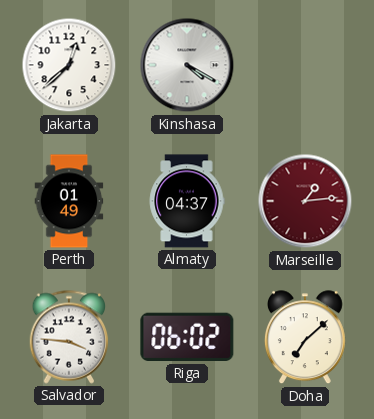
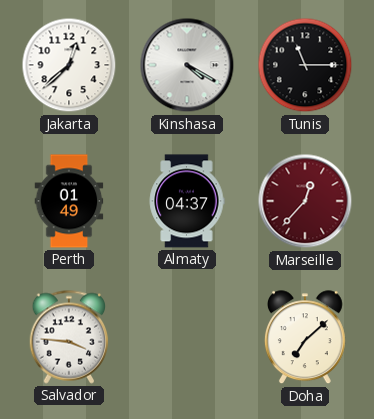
Tunis: none -> 11:15
Marseille: 1:14 -> 12:37
Riga: 06:02 -> none
